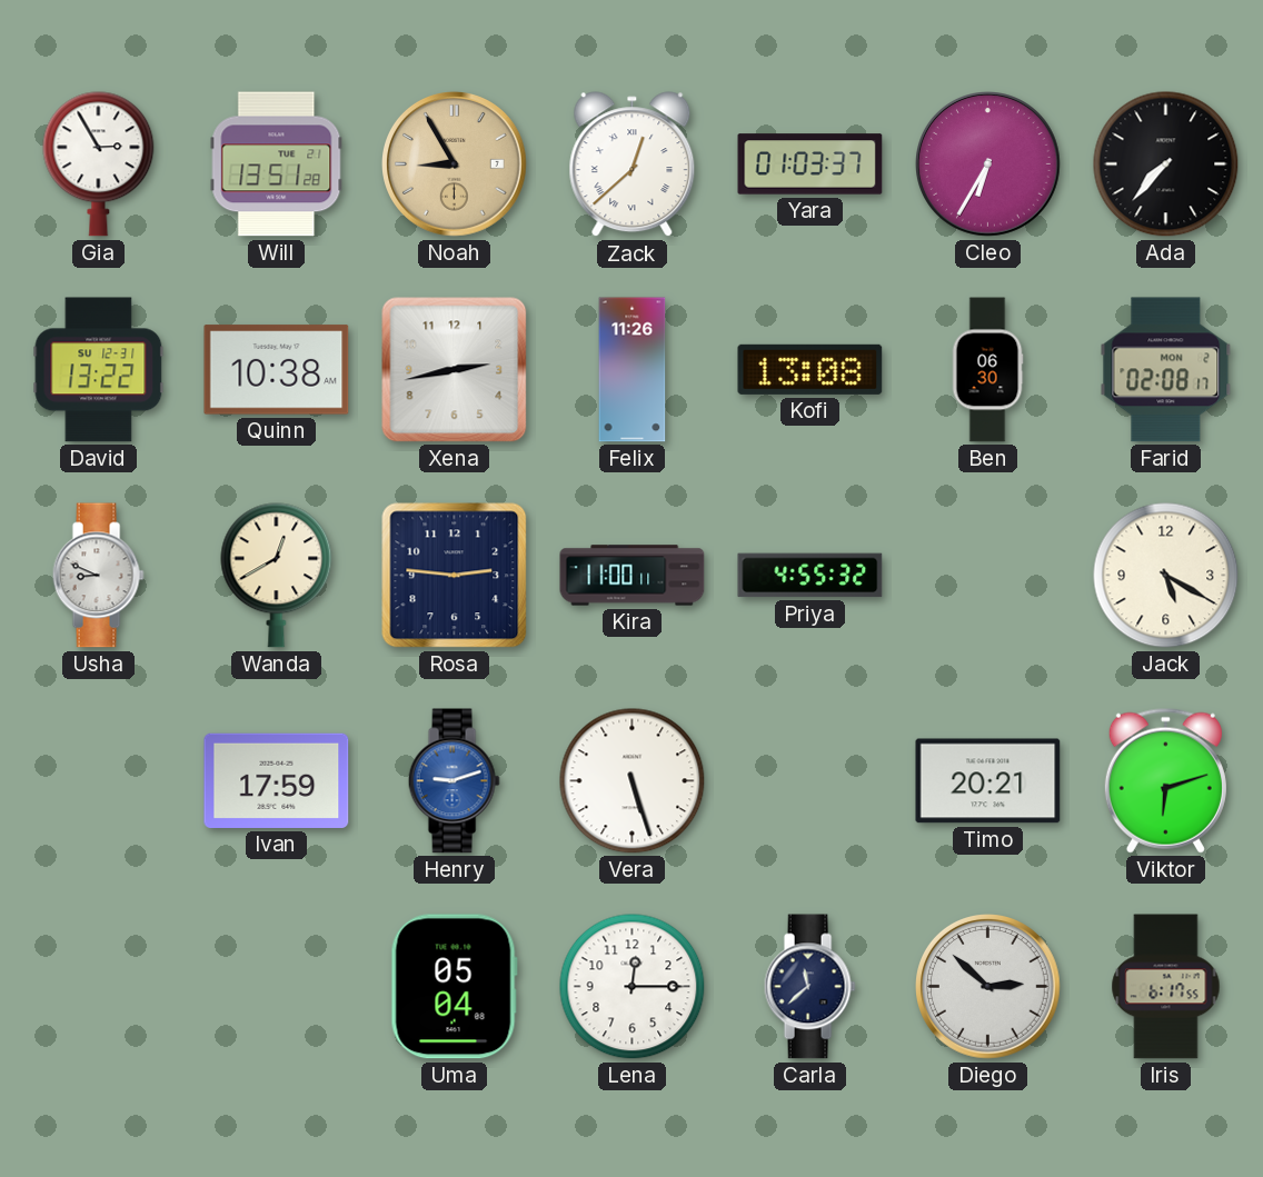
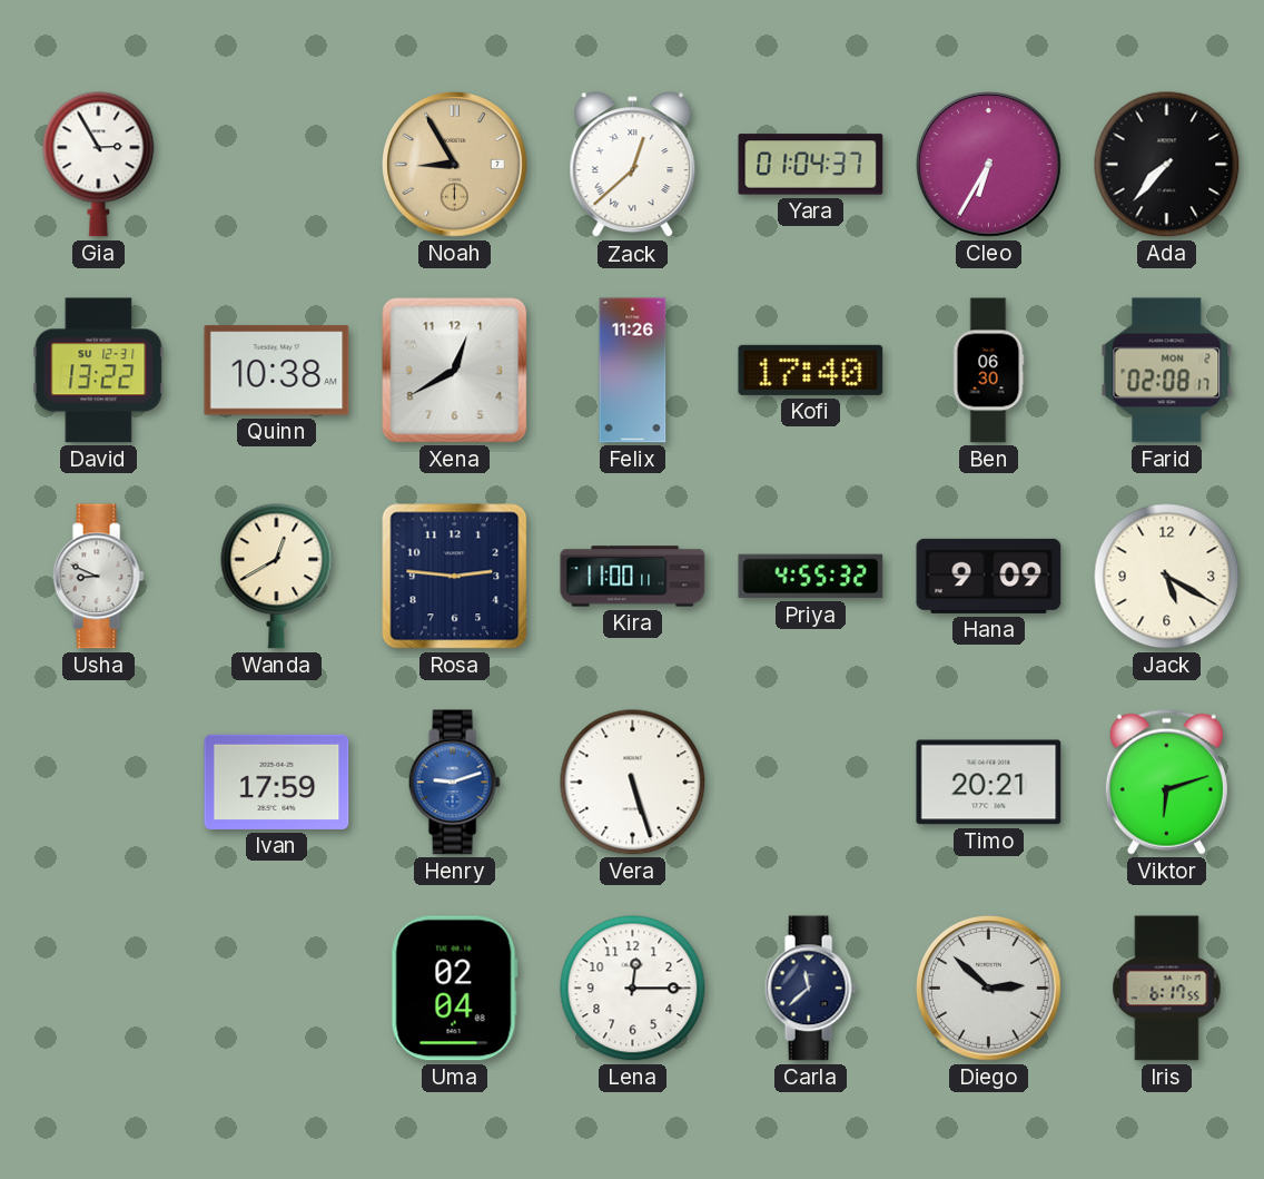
Will: 13:51 -> none
Yara: 01:03 -> 01:04
Xena: 2:43 -> 12:40
Kofi: 13:08 -> 17:40
Hana: none -> 9:09
Uma: 05:04 -> 02:04
